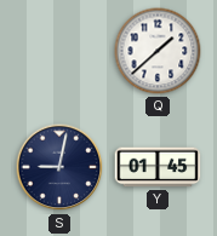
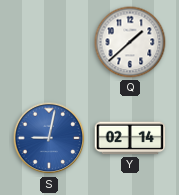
S dial: navy -> blue
Y: 01:45 -> 02:14
